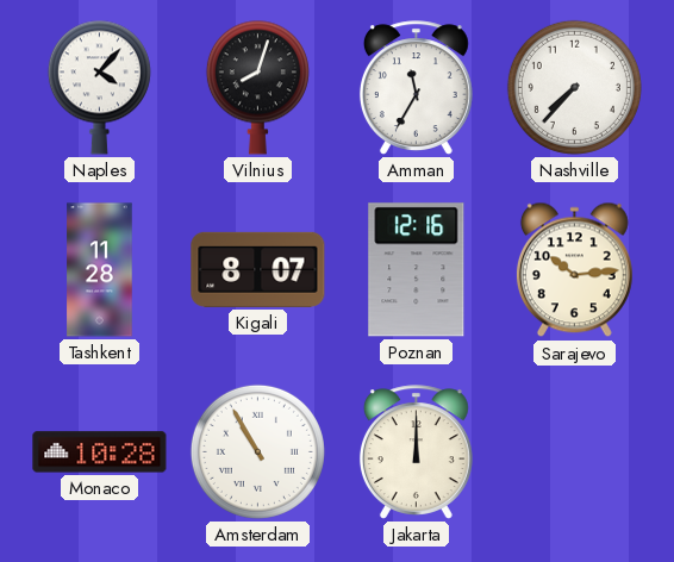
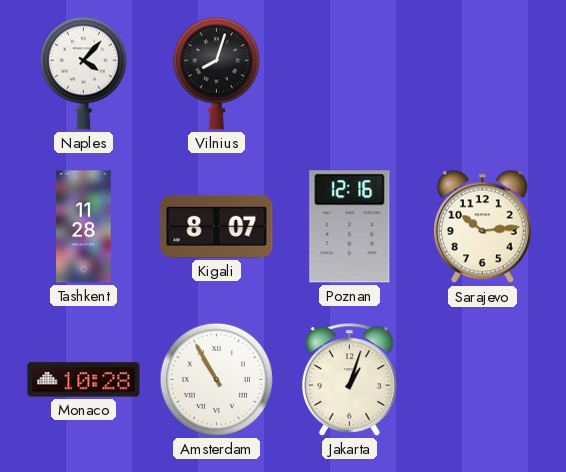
Amman: 11:35 -> none
Nashville: 7:37 -> none
Jakarta: 12:00 -> 1:03
